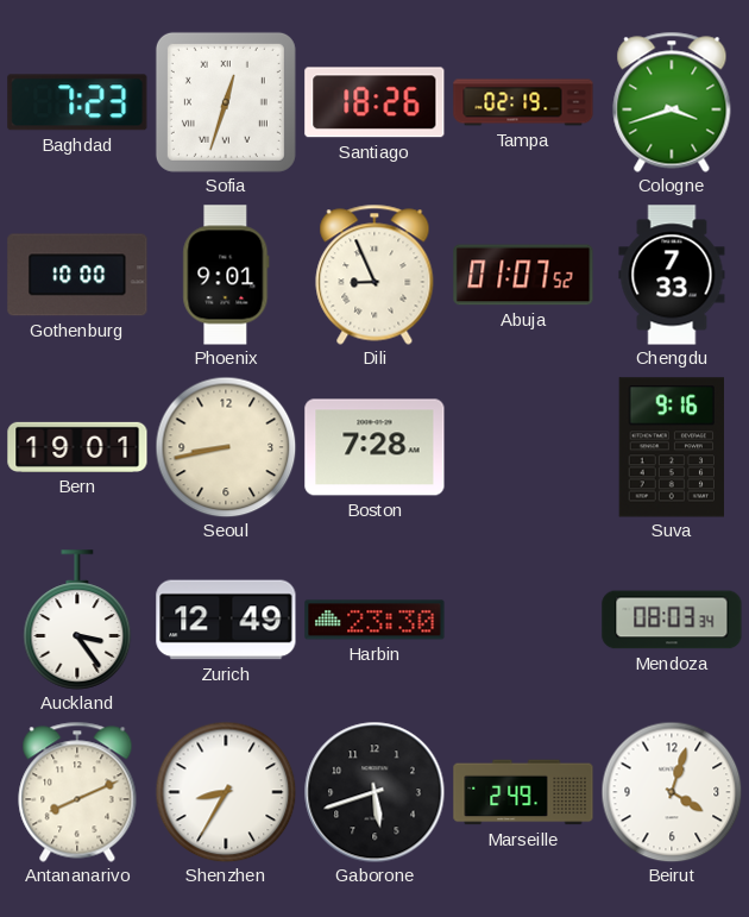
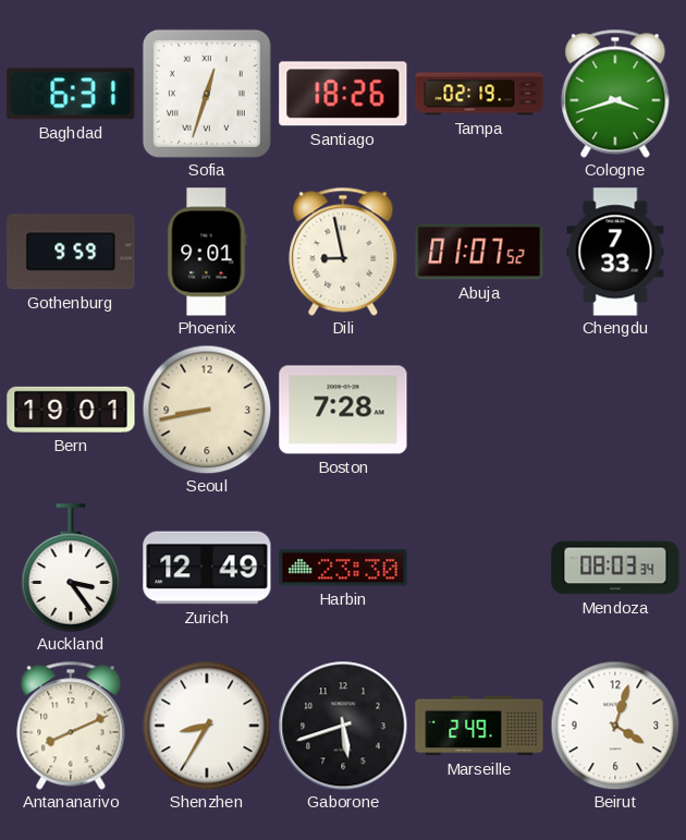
Baghdad: 7:23 -> 6:31
Gothenburg: 10:00 -> 9:59
Dili: 8:56 -> 8:58
Suva: 9:16 -> none
